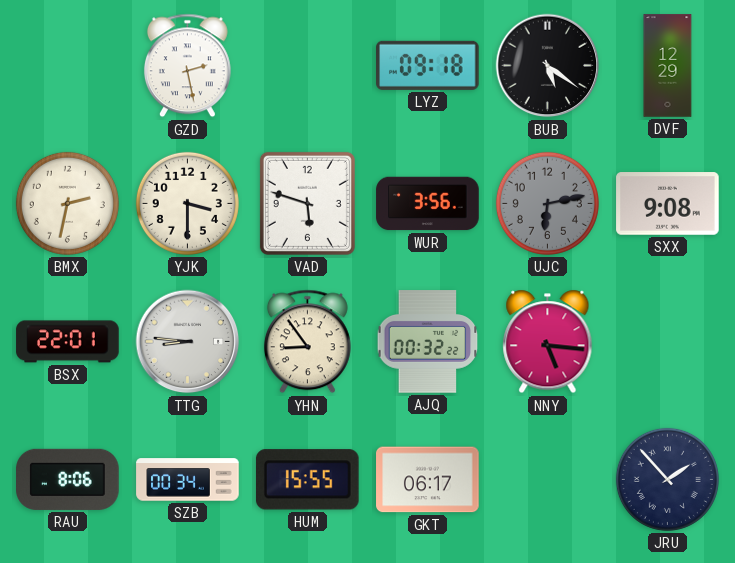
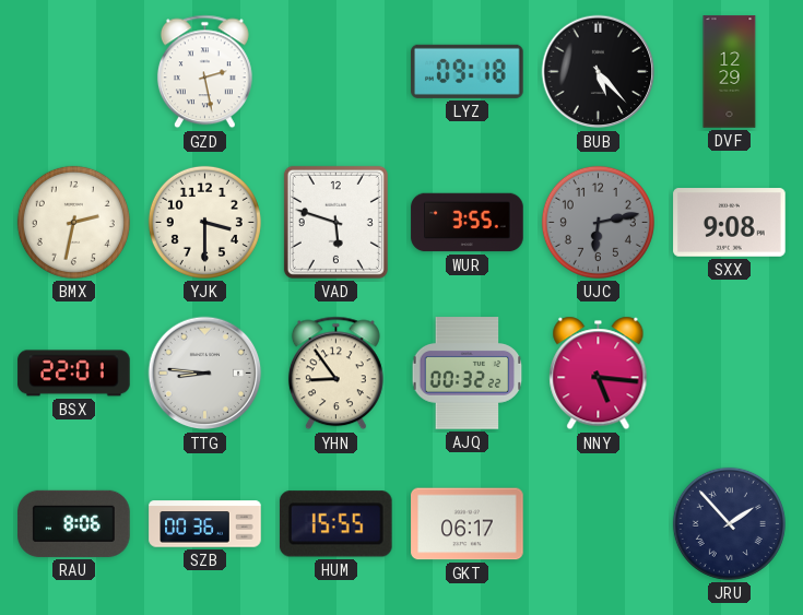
BUB: 5:21 -> 5:23
WUR: 3:56 -> 3:55
SZB: 00:34 -> 00:36
